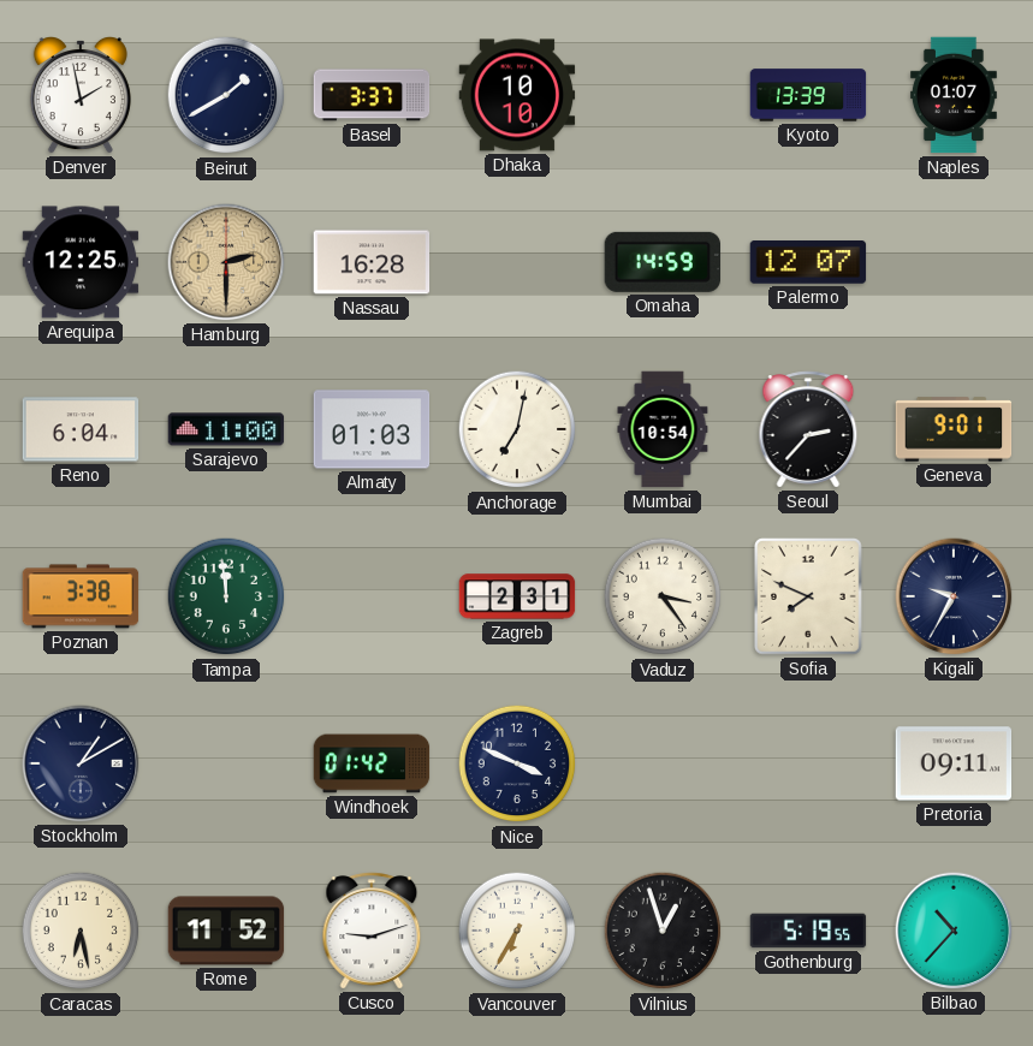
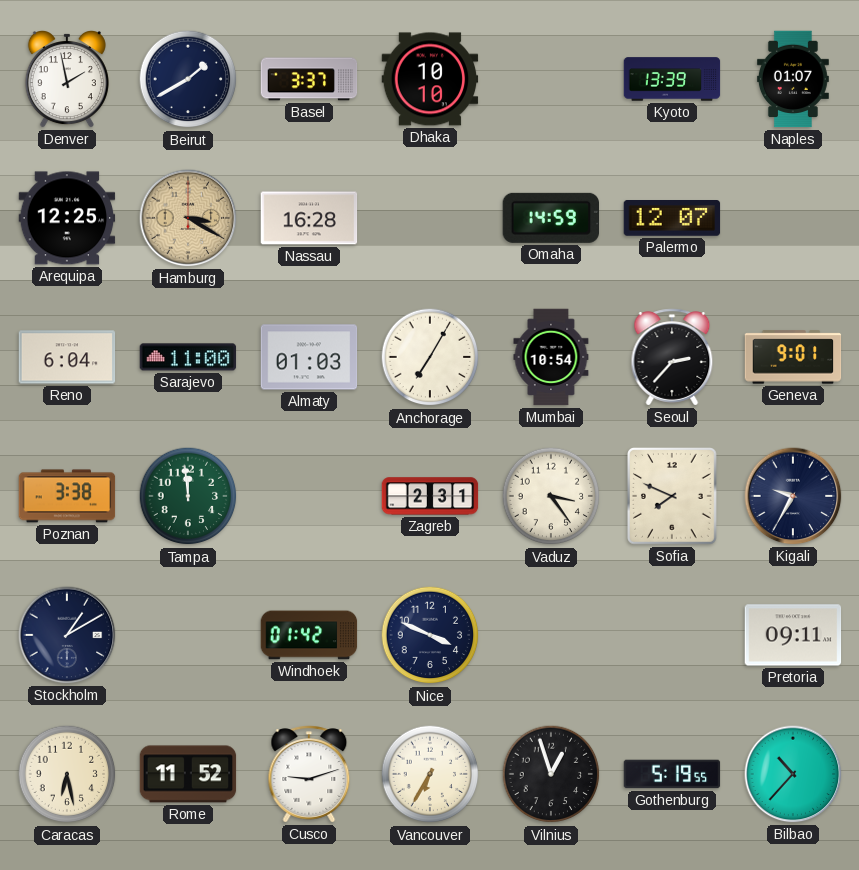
Hamburg: 2:30 -> 3:20
Anchorage: 7:02 -> 7:05
